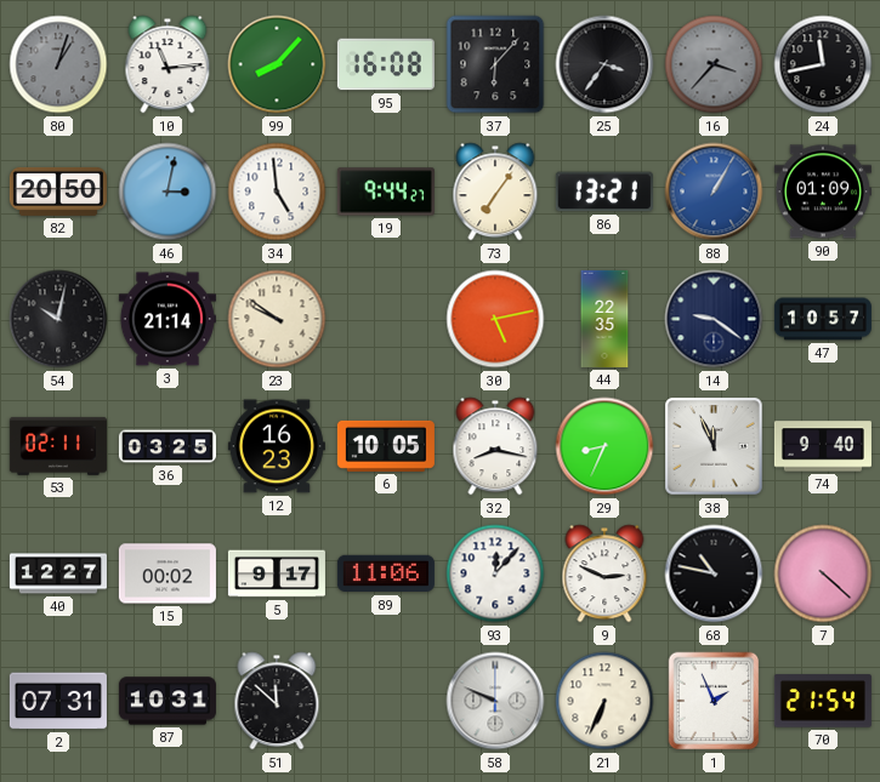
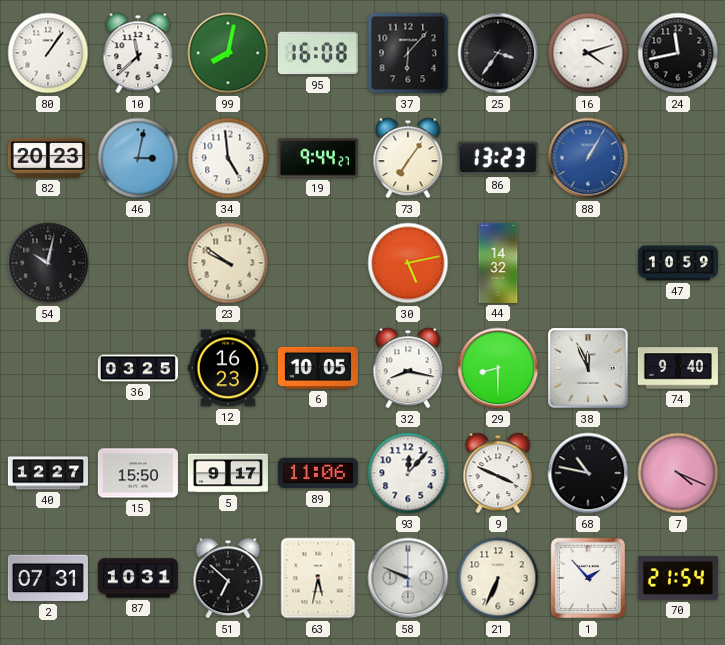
80: 1:03 -> 1:06
80 dial: grey -> white
10: 11:14 -> 11:38
99: 8:07 -> 8:02
16: 3:37 -> 4:12
16 dial: grey -> white
82: 20:50 -> 20:23
86: 13:21 -> 13:23
90: 01:09 -> none
3: 21:14 -> none
44: 22:35 -> 14:32
14: 9:21 -> none
47: 10:57 -> 10:59
53: 02:11 -> none
29: 8:34 -> 8:30
15: 00:02 -> 15:50
9: 2:49 -> 3:49
7: 4:22 -> 4:19
51: 11:52 -> 6:52
63: none -> 5:32
1: 1:56 -> 1:53
